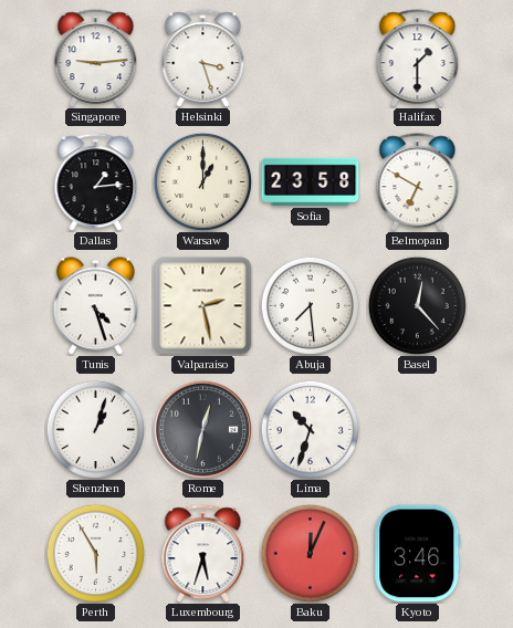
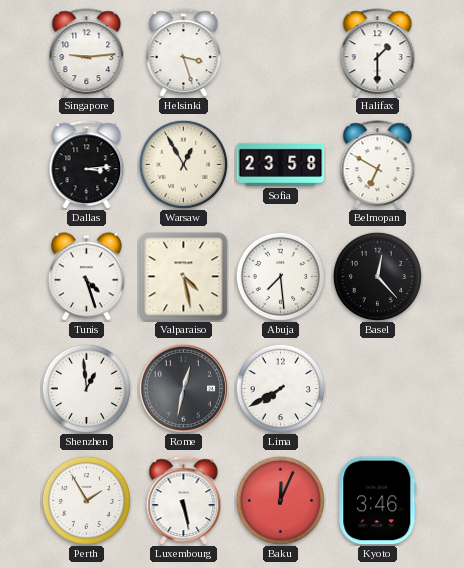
Dallas: 1:14 -> 3:14
Warsaw: 1:00 -> 12:55
Valparaiso: 2:28 -> 4:28
Shenzhen: 1:03 -> 12:59
Lima: 10:33 -> 7:40
Perth: 5:55 -> 1:55
Luxembourg: 5:33 -> 5:28
